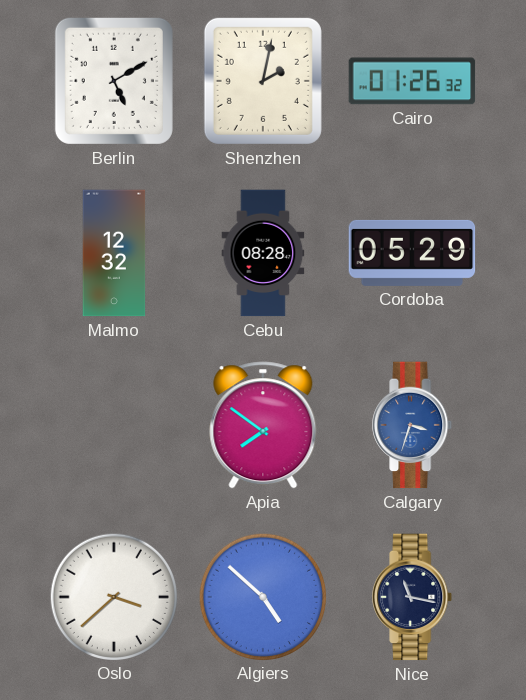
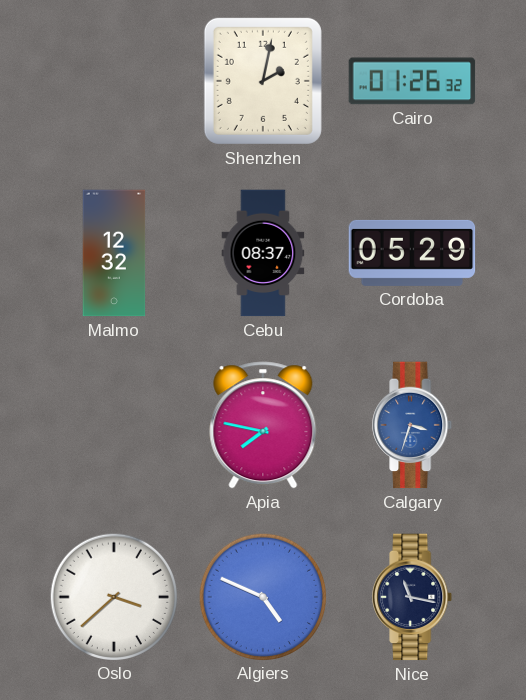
Berlin: 5:10 -> none
Cebu: 08:28 -> 08:37
Apia: 7:51 -> 7:47
Algiers: 4:52 -> 4:49
